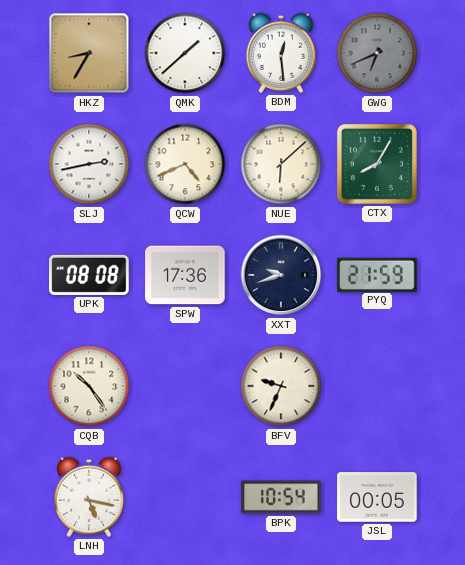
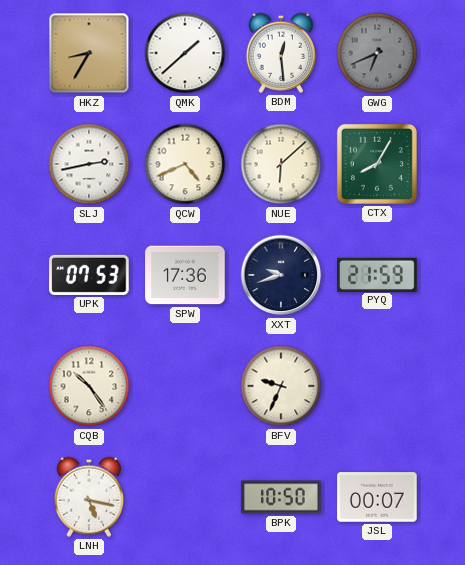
UPK: 08:08 -> 07:53
BPK: 10:54 -> 10:50
JSL: 00:05 -> 00:07
